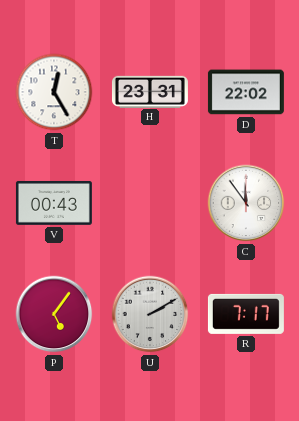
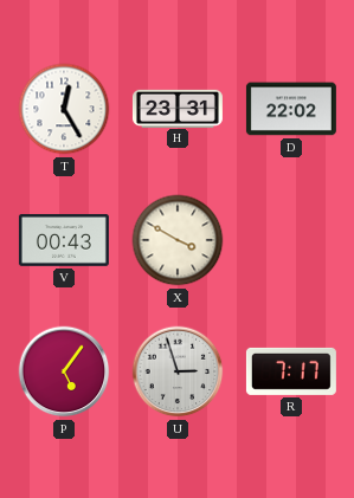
X: none -> 3:50
C: 11:54 -> none
U: 2:10 -> 2:57
